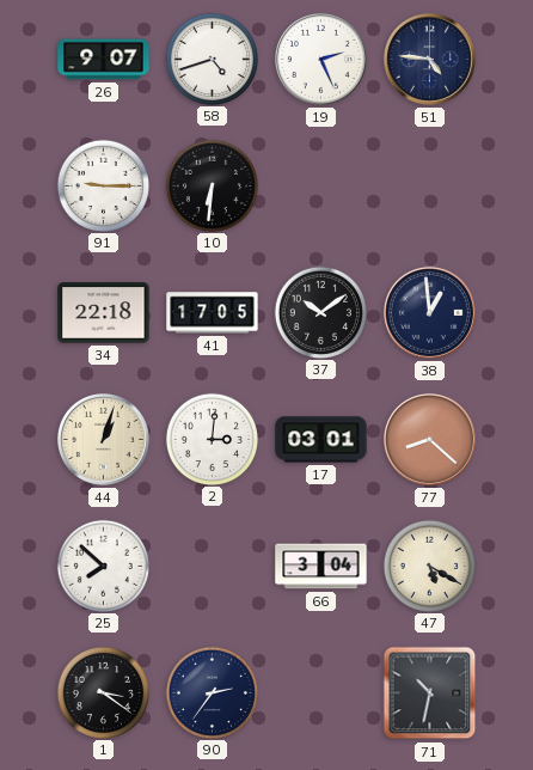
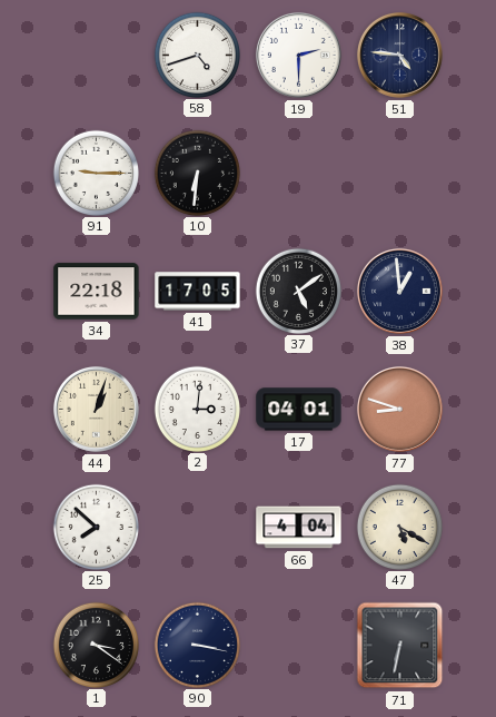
26: 9:07 -> none
19: 2:26 -> 2:30
37: 10:09 -> 5:09
17: 03:01 -> 04:01
77: 8:22 -> 8:48
66: 3:04 -> 4:04
90: 2:36 -> 3:17
71: 10:32 -> 6:32
